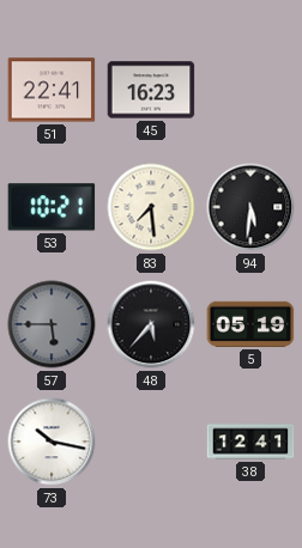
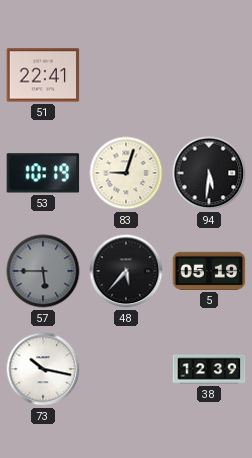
45: 16:23 -> none
53: 10:21 -> 10:19
83: 7:29 -> 9:03
38: 12:41 -> 12:39
